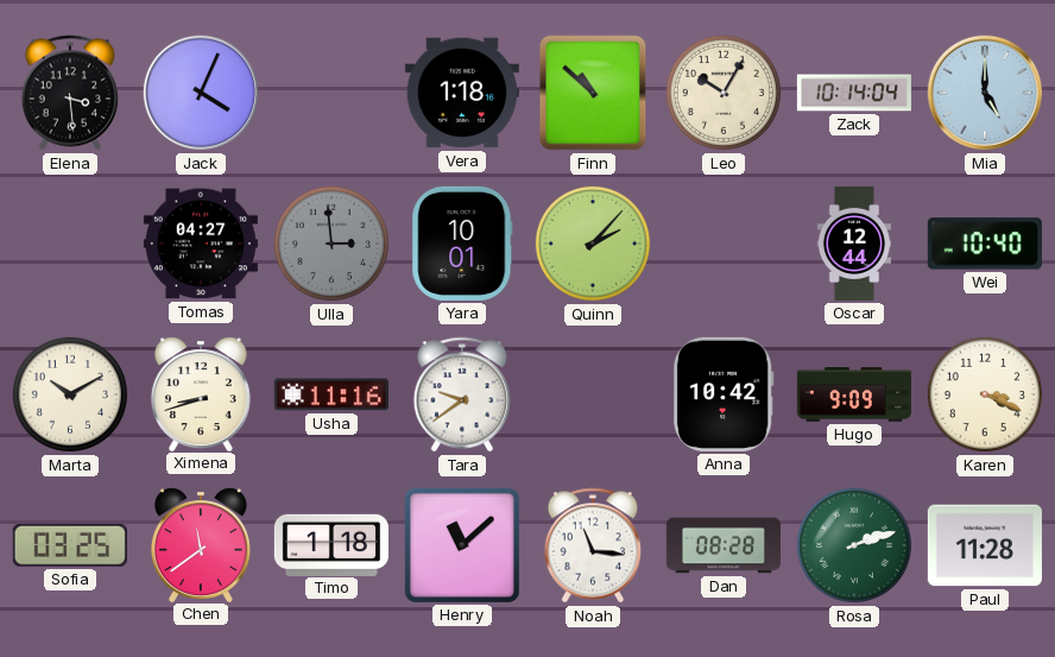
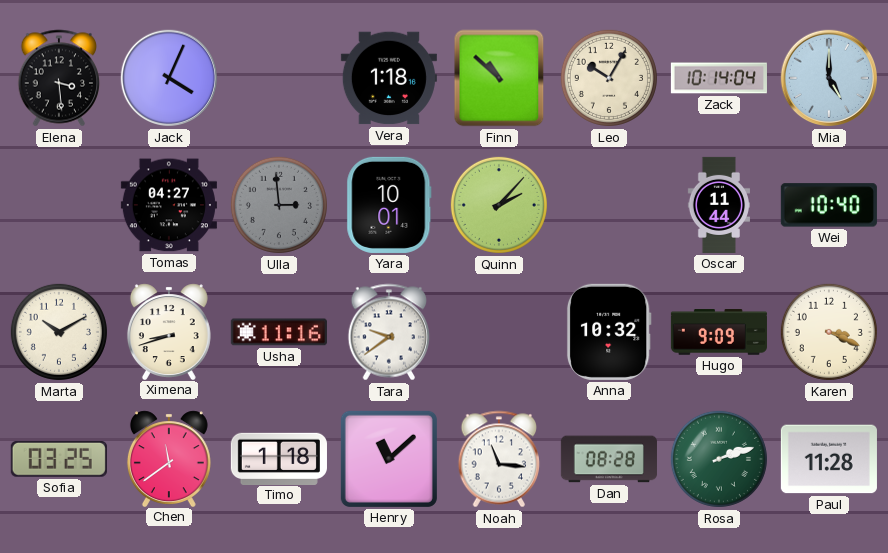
Oscar: 12:44 -> 11:44
Anna: 10:42 -> 10:32
